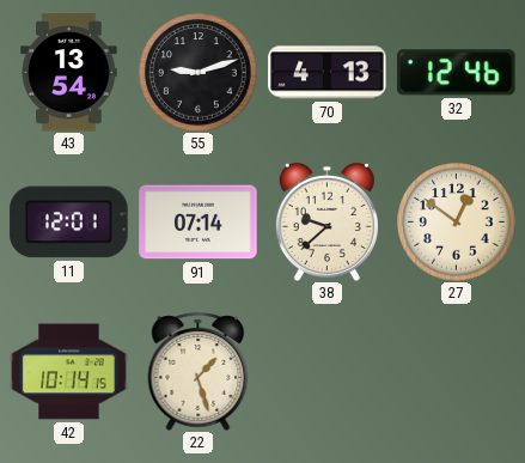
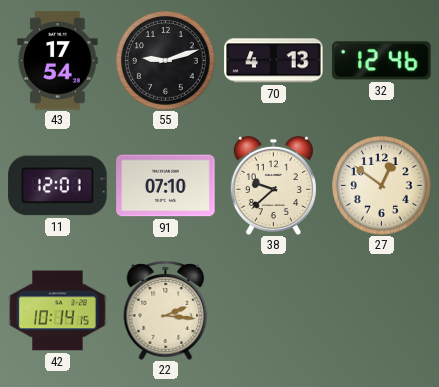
43: 13:54 -> 17:54
91: 07:14 -> 07:10
22: 1:27 -> 2:16
